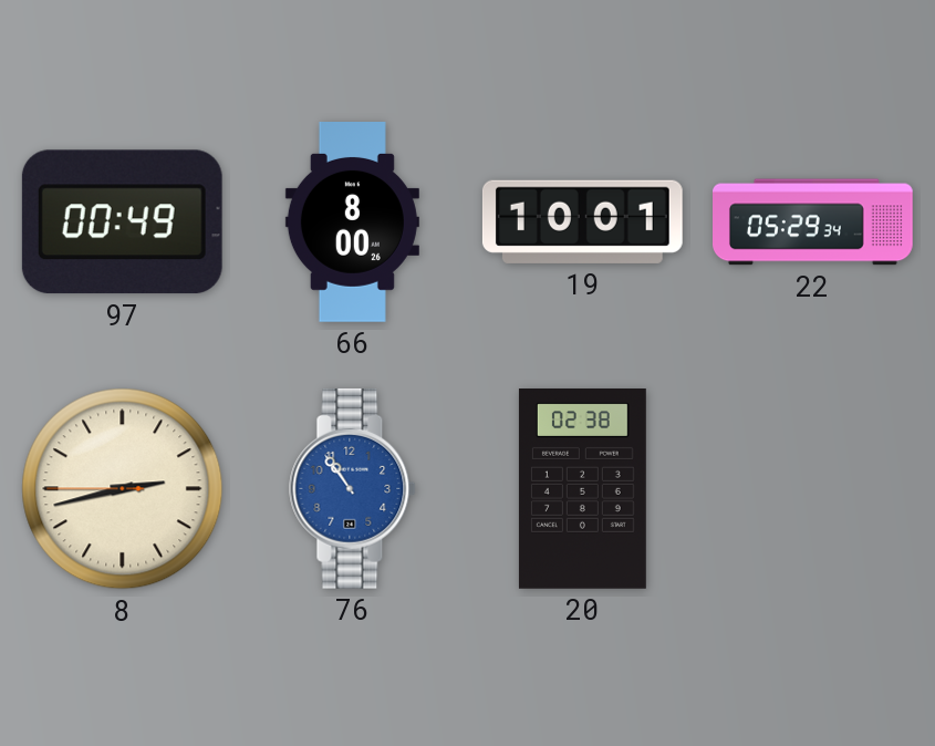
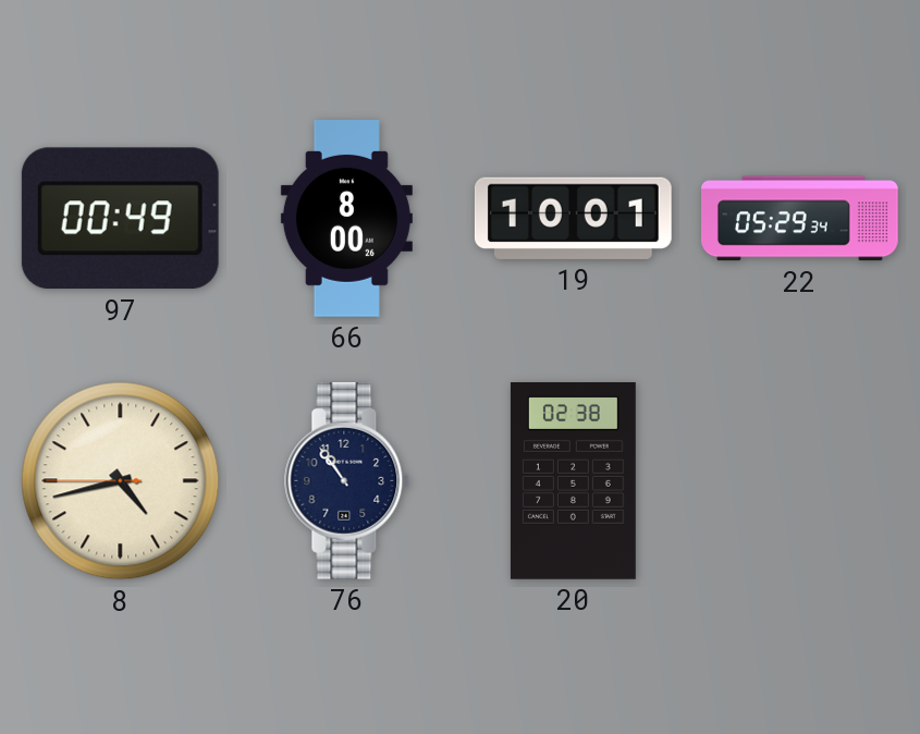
8: 2:42 -> 4:42
76 dial: blue -> navy
